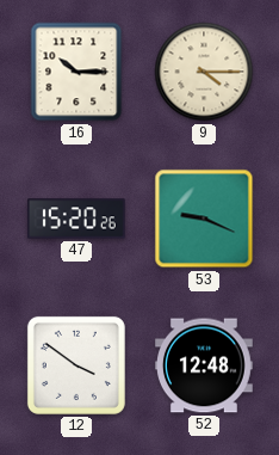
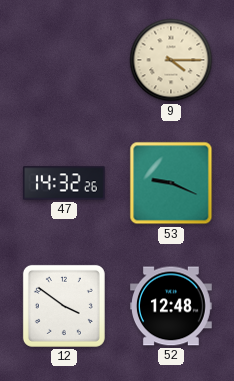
16: 10:15 -> none
47: 15:20 -> 14:32
